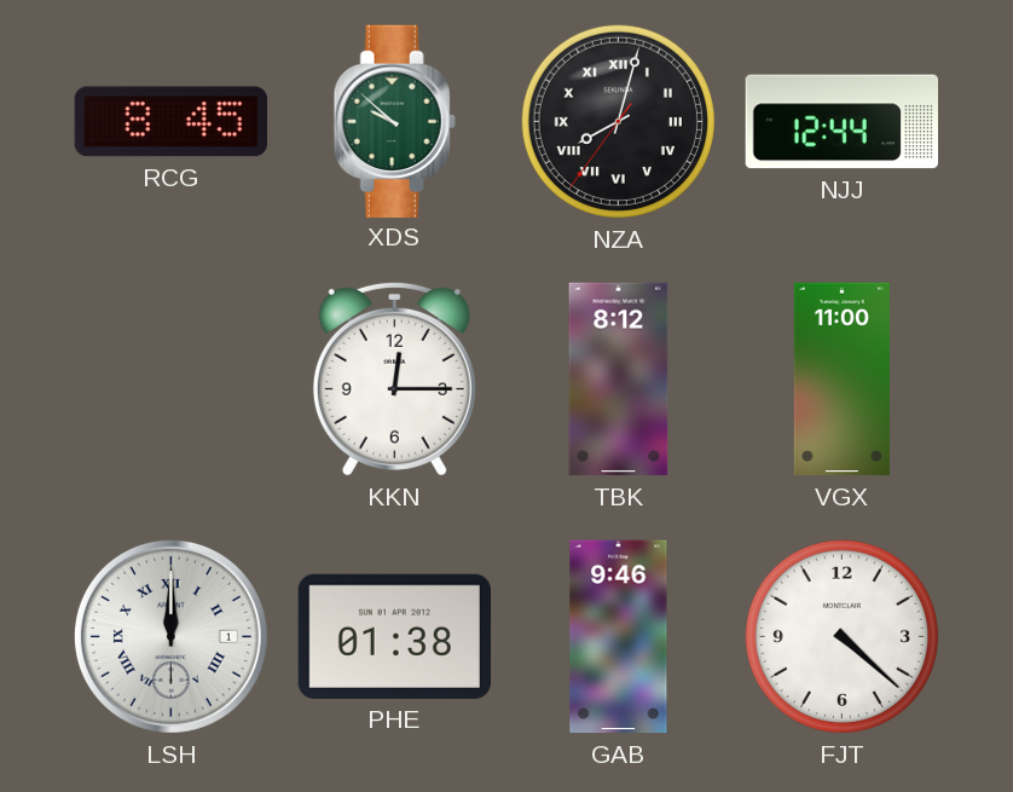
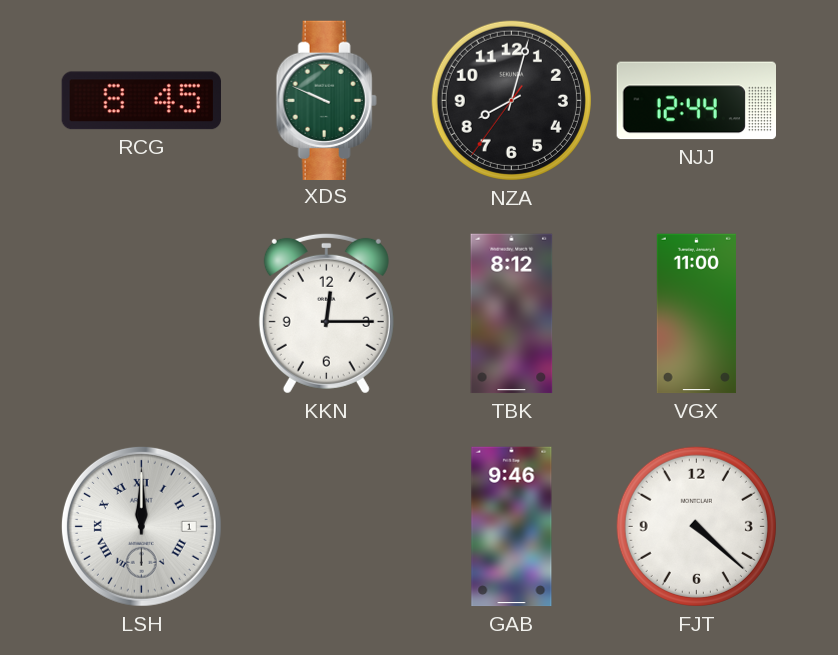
XDS: 9:52 -> 9:49
NZA numerals: Roman -> Arabic
PHE: 01:38 -> none
